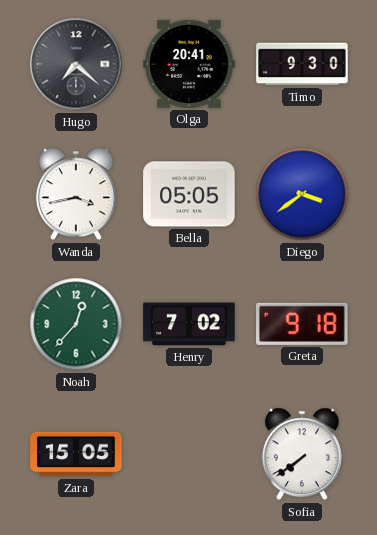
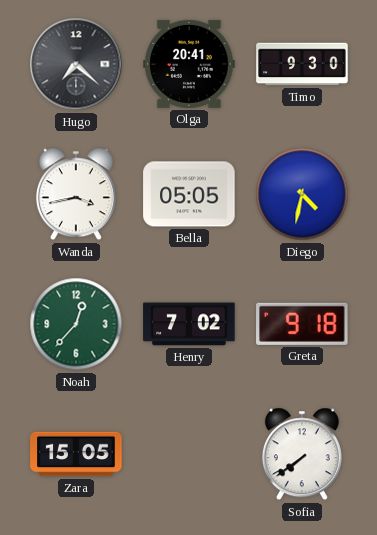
Diego: 3:39 -> 4:32
